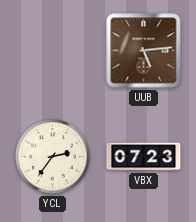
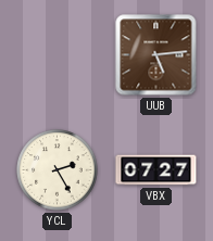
YCL: 2:36 -> 2:25
VBX: 07:23 -> 07:27
